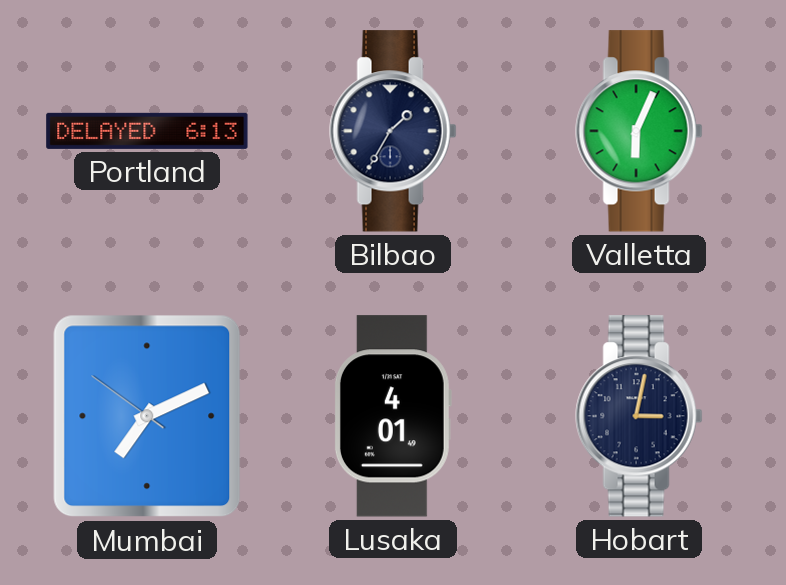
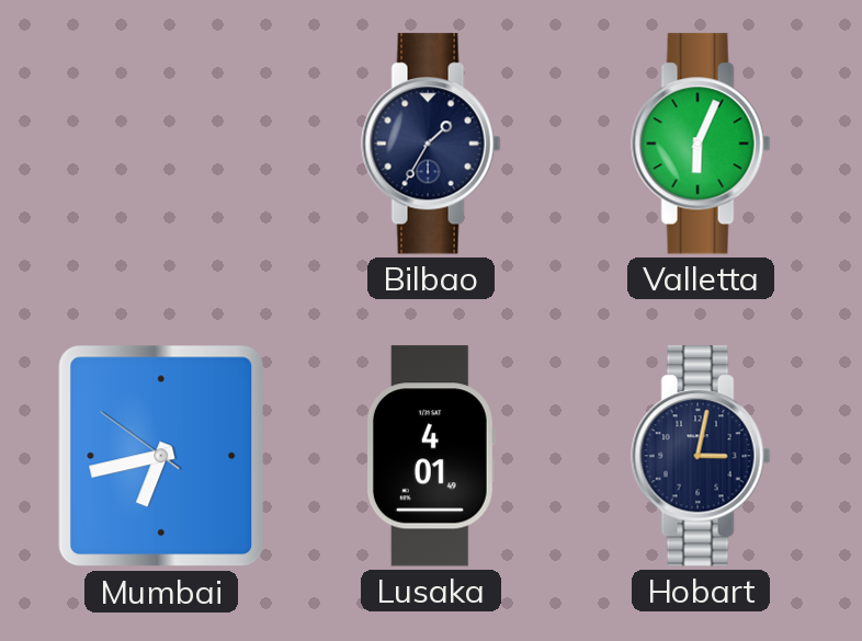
Portland: 6:13 -> none
Mumbai: 7:10 -> 6:42
